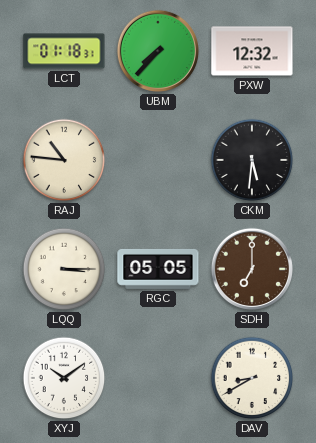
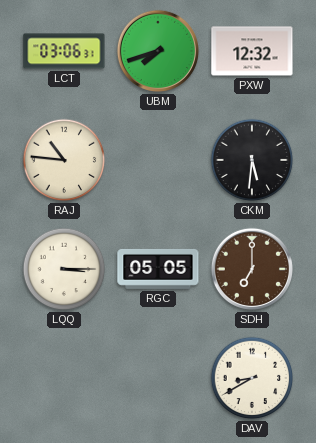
LCT: 01:18 -> 03:06
UBM: 7:37 -> 7:42
XYJ: 10:09 -> none
